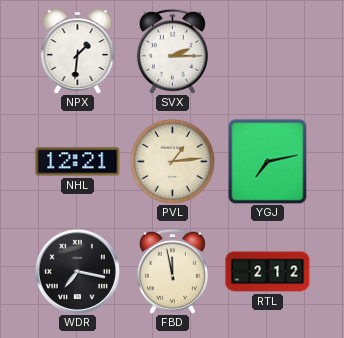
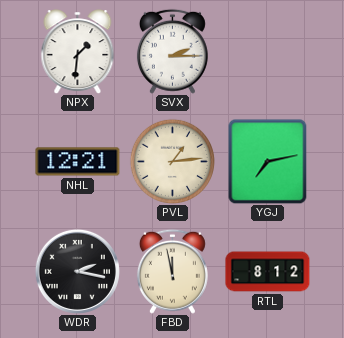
WDR: 7:17 -> 2:17
RTL: 2:12 -> 8:12
